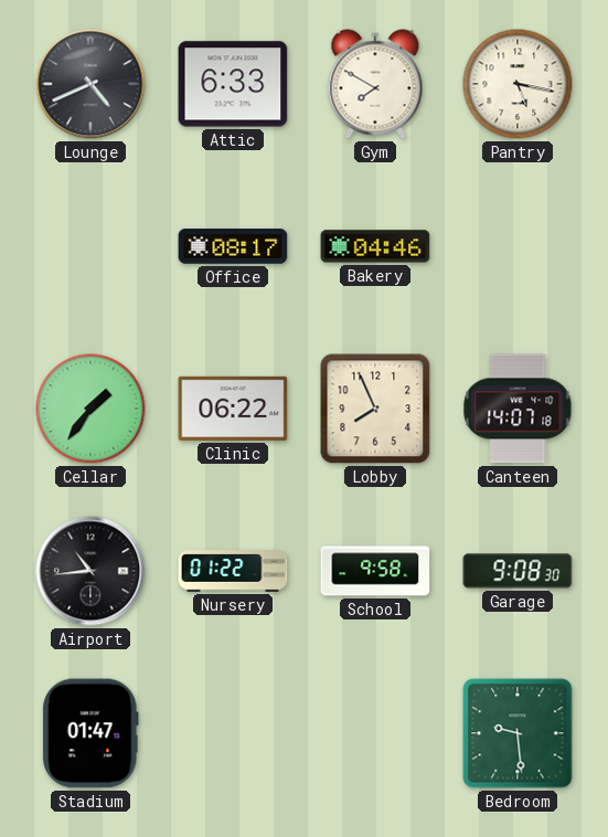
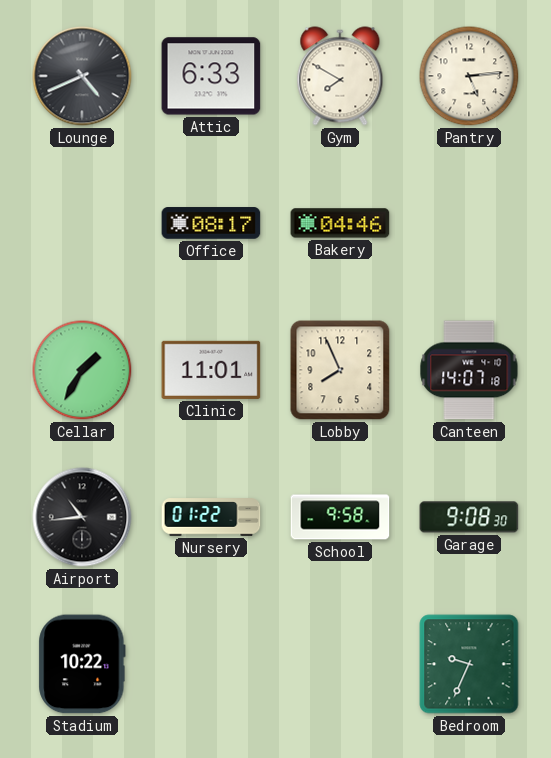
Pantry: 5:17 -> 5:14
Cellar: 1:36 -> 1:35
Clinic: 06:22 -> 11:01
Stadium: 01:47 -> 10:22
Bedroom: 9:29 -> 9:34
